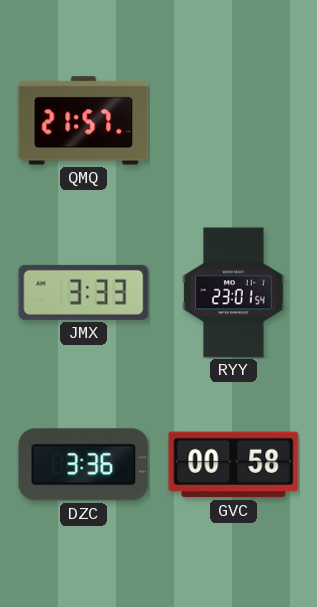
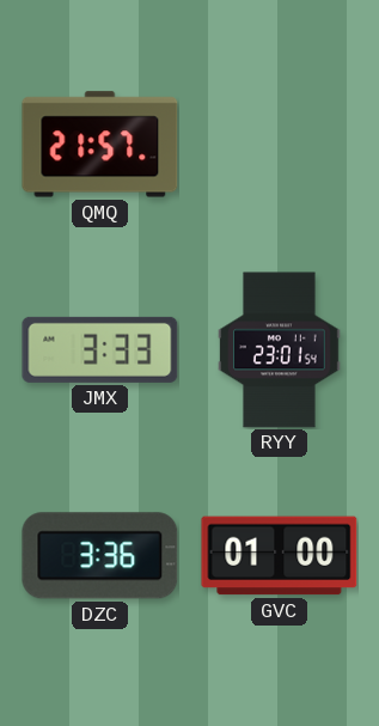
GVC: 00:58 -> 01:00
